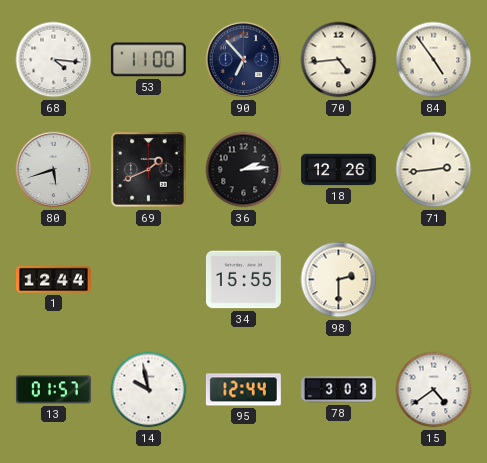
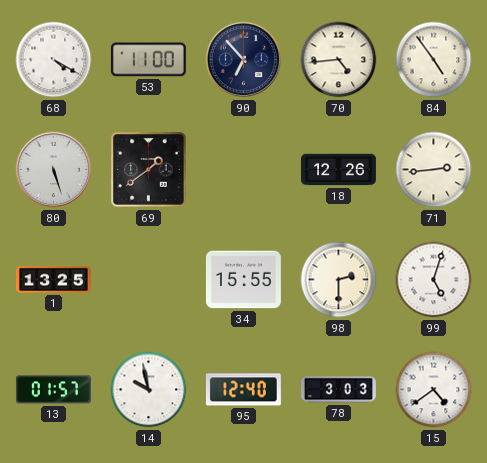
68: 4:16 -> 4:20
80: 5:42 -> 5:27
69: 1:41 -> 1:39
36: 2:14 -> none
1: 12:44 -> 13:25
99: none -> 5:03
95: 12:44 -> 12:40
